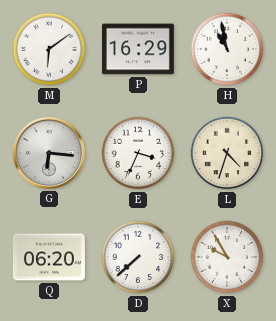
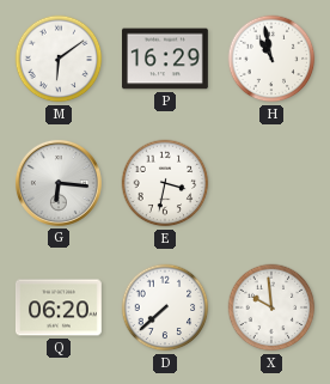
E: 3:34 -> 3:32
L: 4:33 -> none
X: 9:55 -> 9:59
